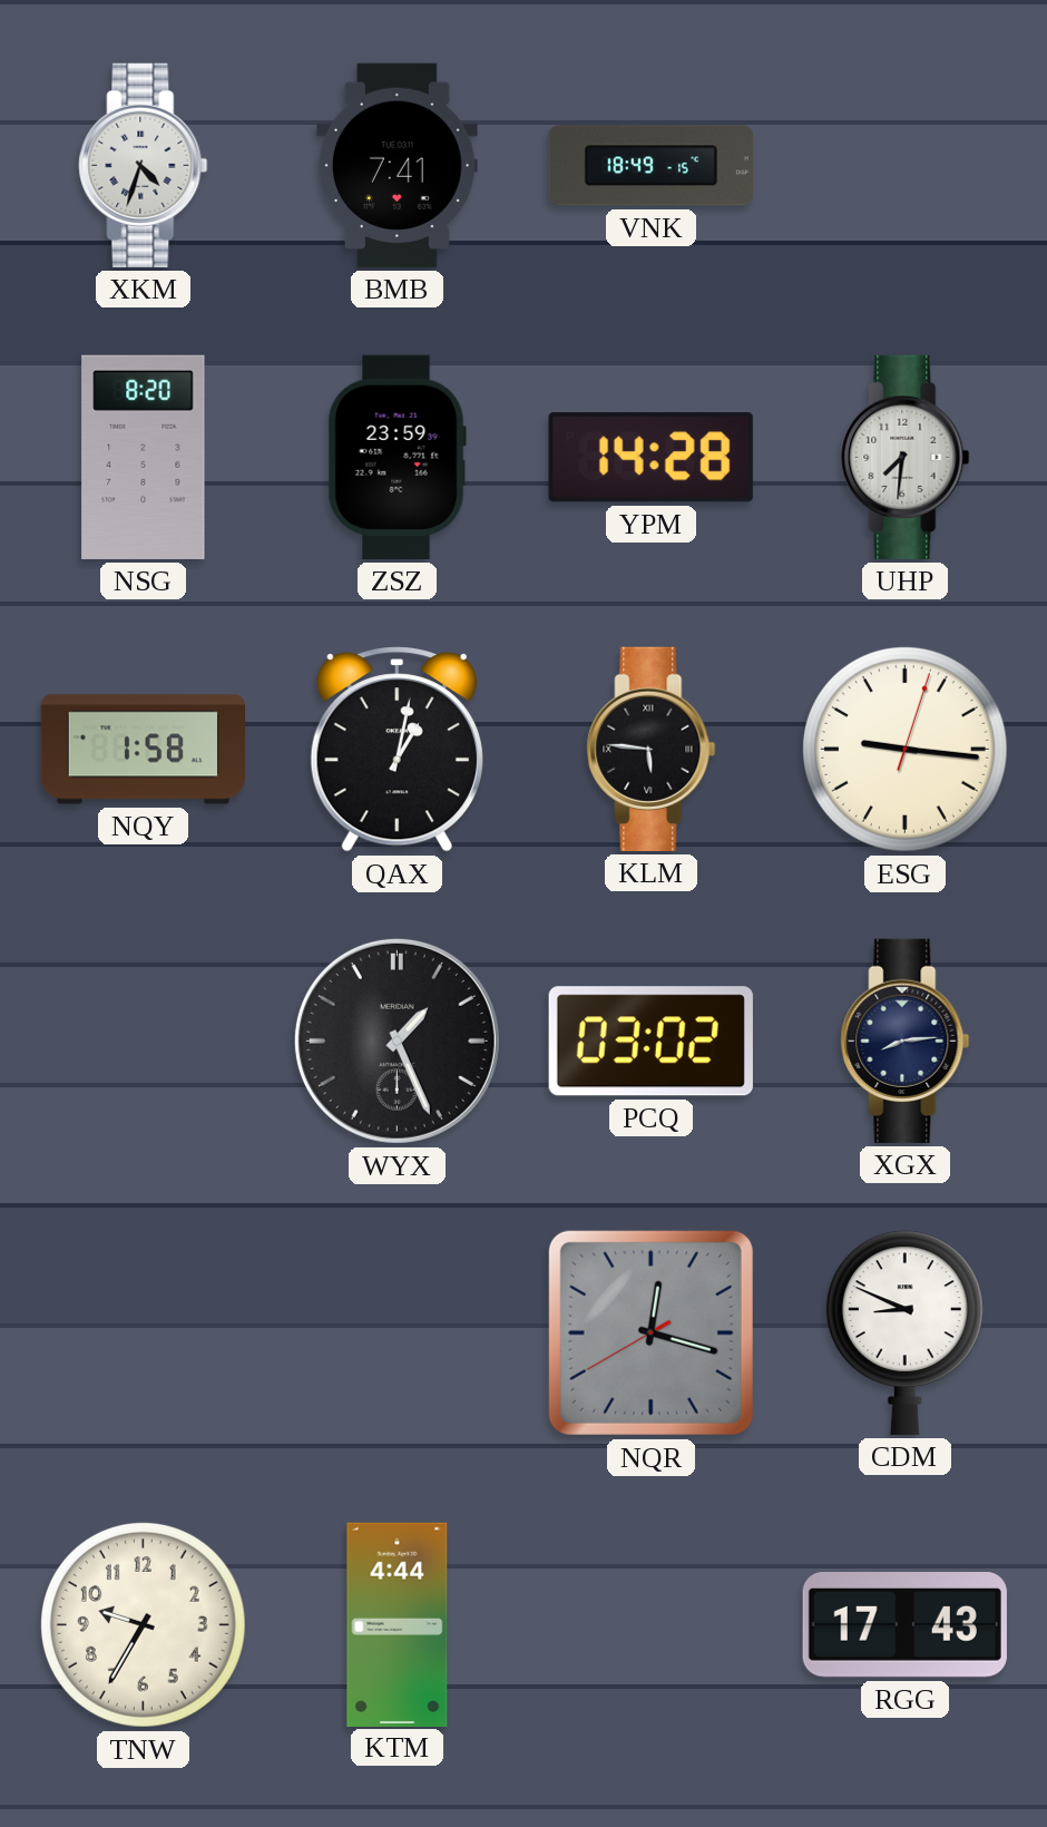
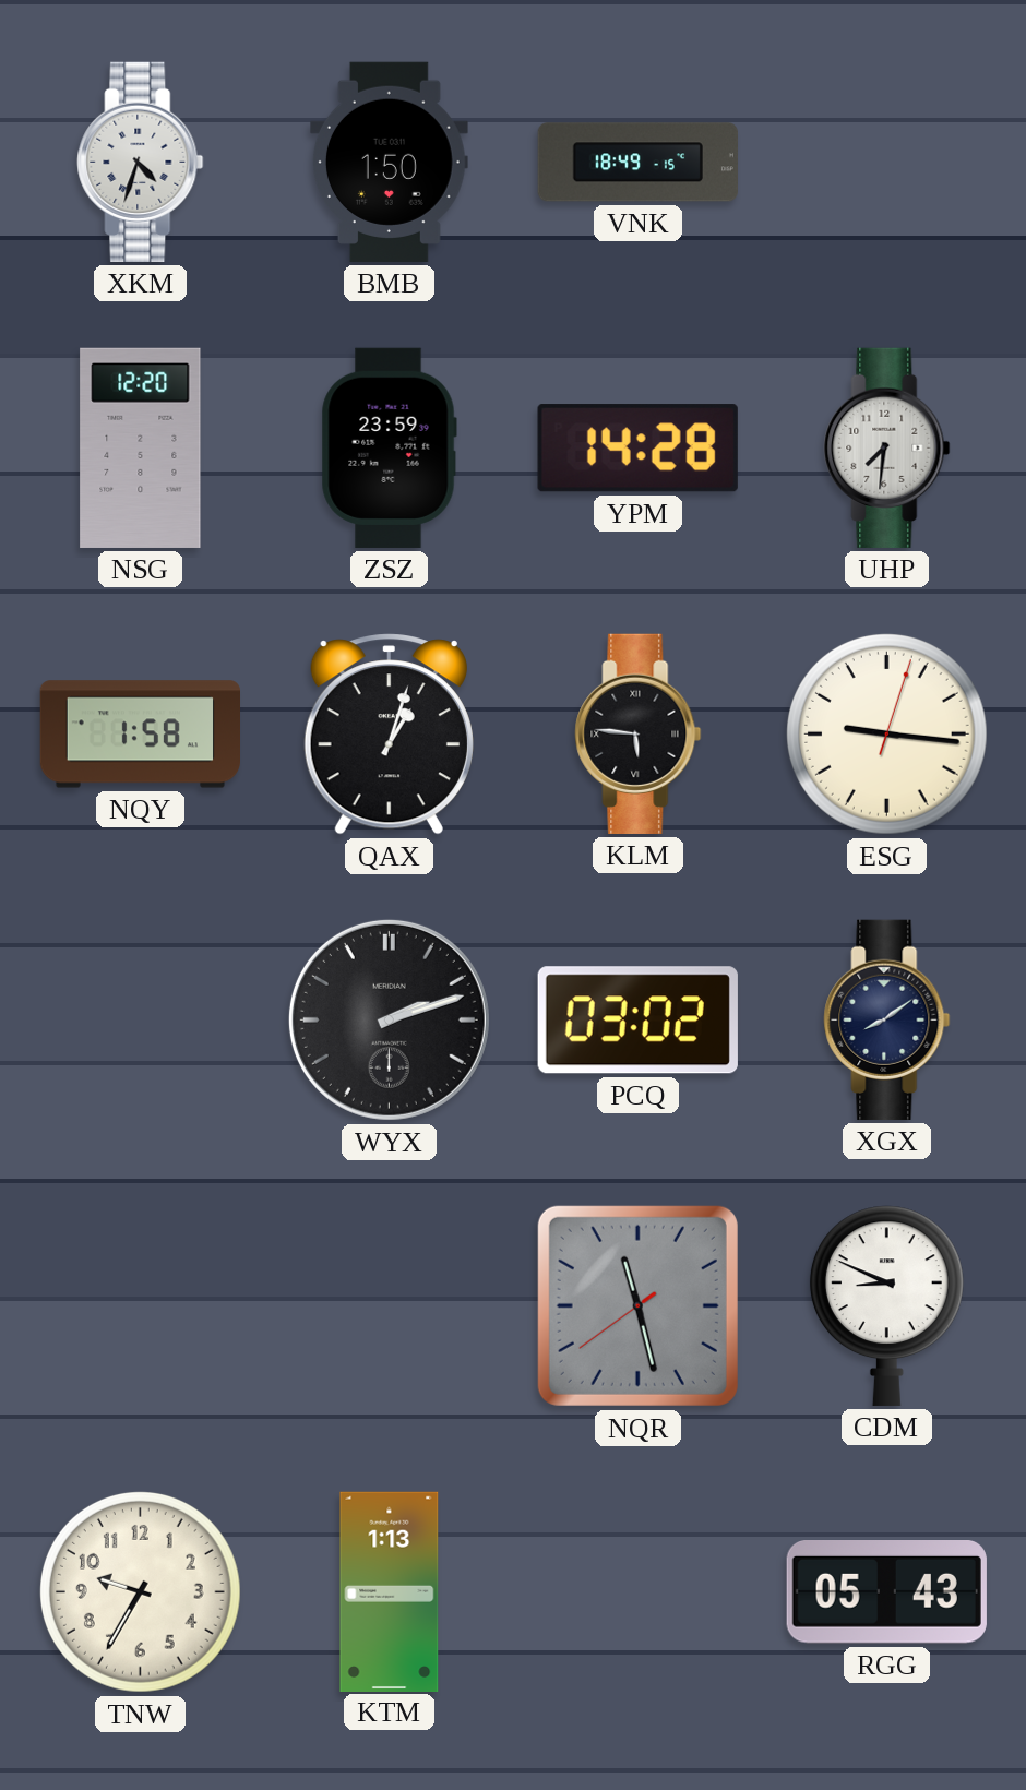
BMB: 7:41 -> 1:50
NSG: 8:20 -> 12:20
QAX: 1:02 -> 1:03
WYX: 1:26 -> 2:12
XGX: 8:14 -> 8:09
NQR: 12:17 -> 11:27
KTM: 4:44 -> 1:13
RGG: 17:43 -> 05:43
